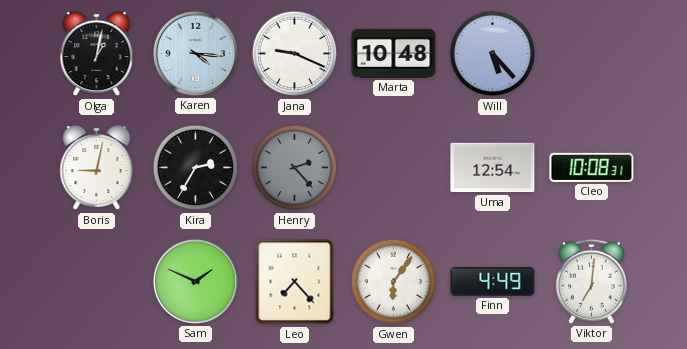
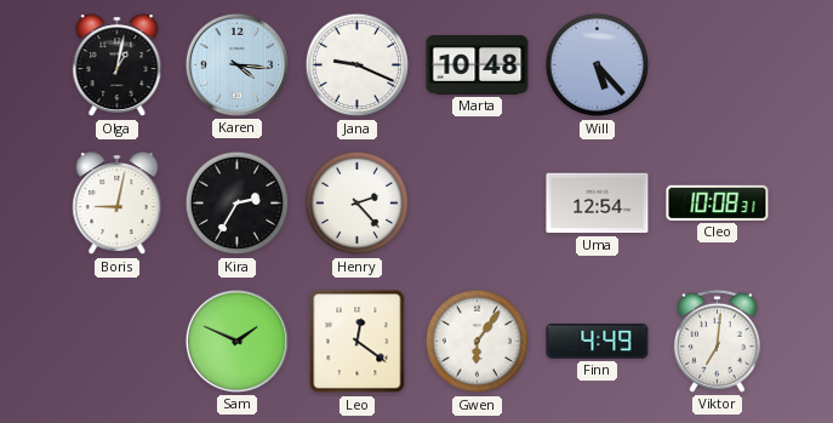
Henry dial: grey -> white
Leo: 7:23 -> 12:21
